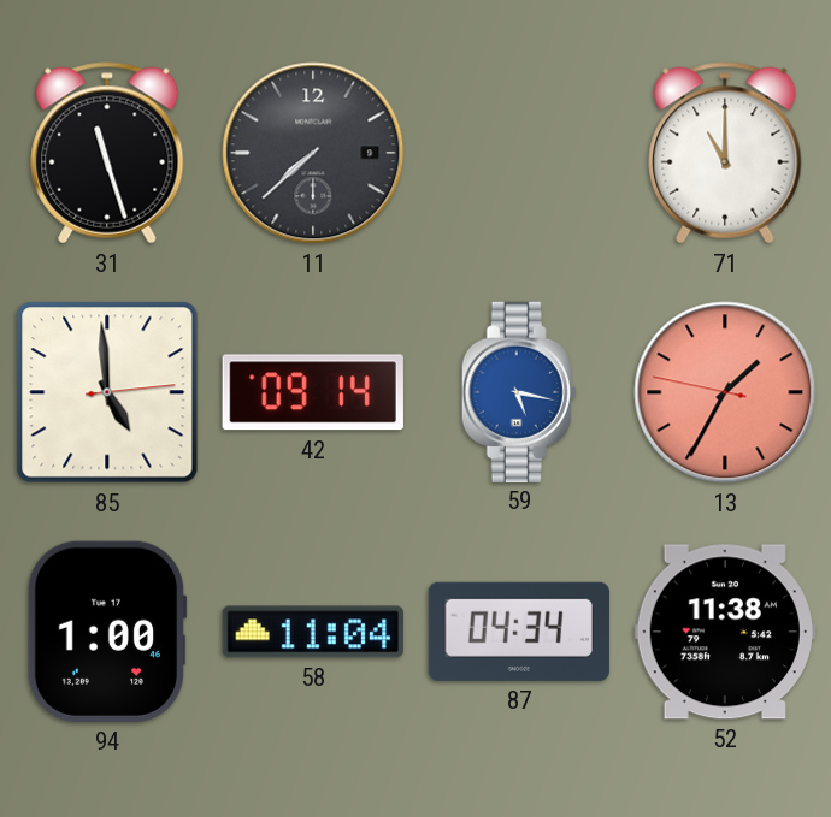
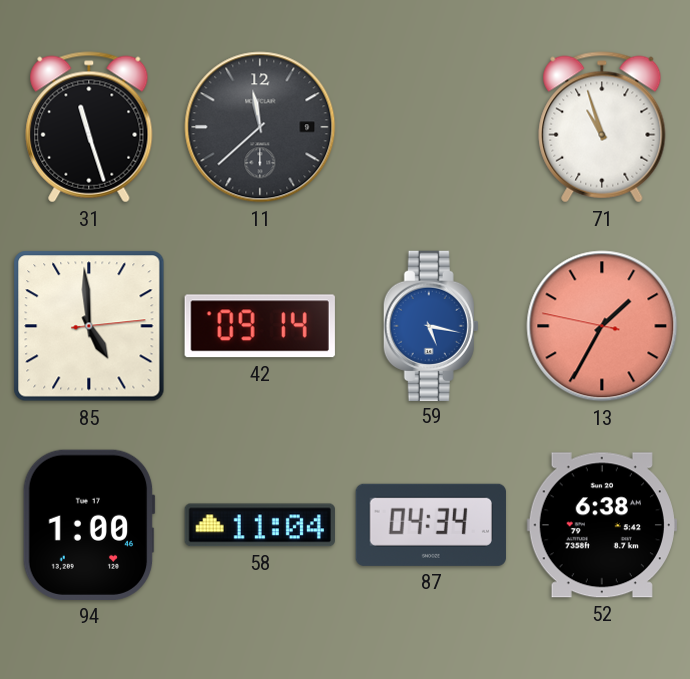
11: 7:38 -> 11:38
71: 11:00 -> 10:57
52: 11:38 -> 6:38
